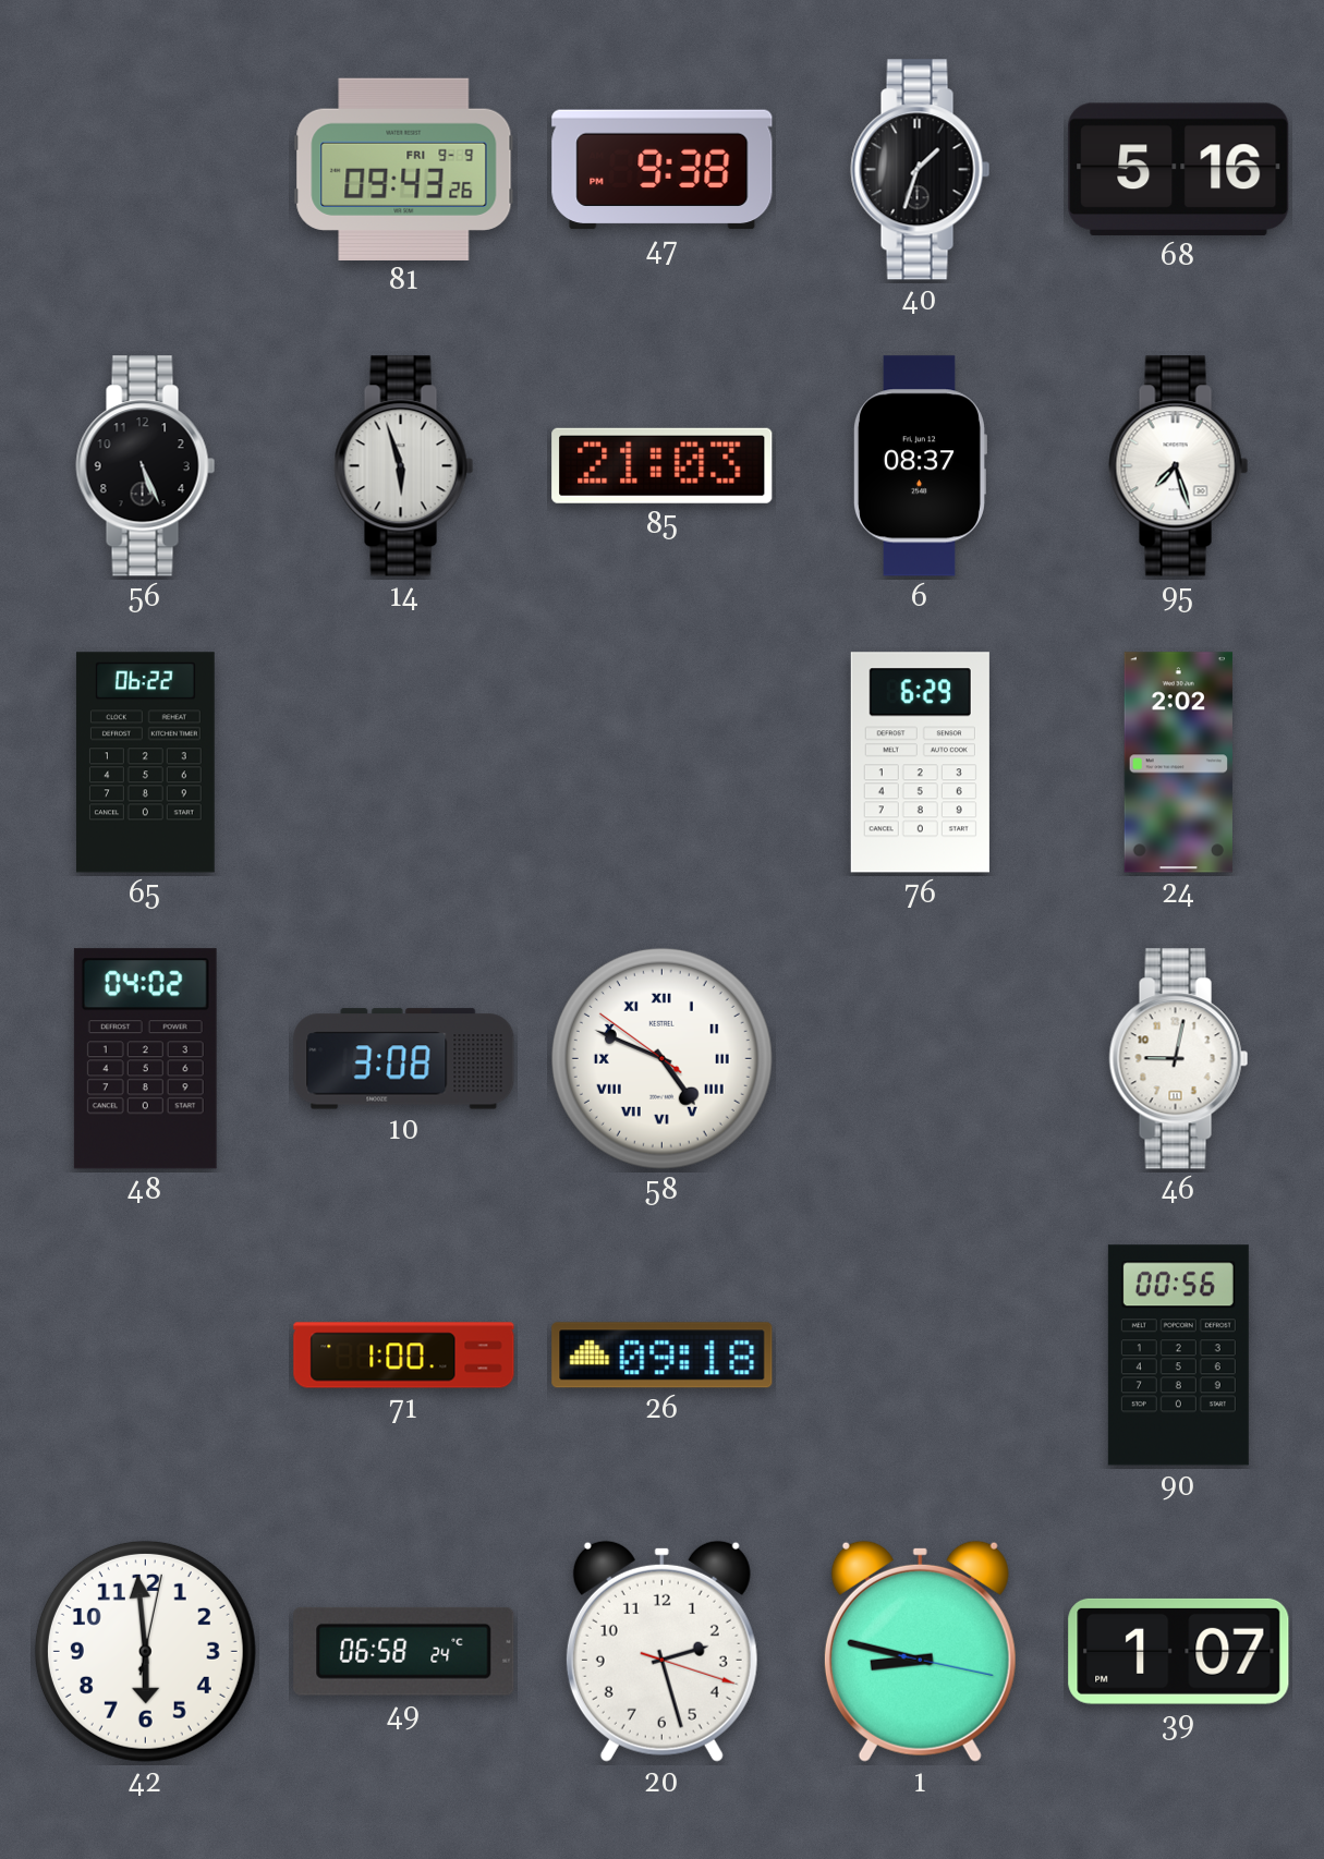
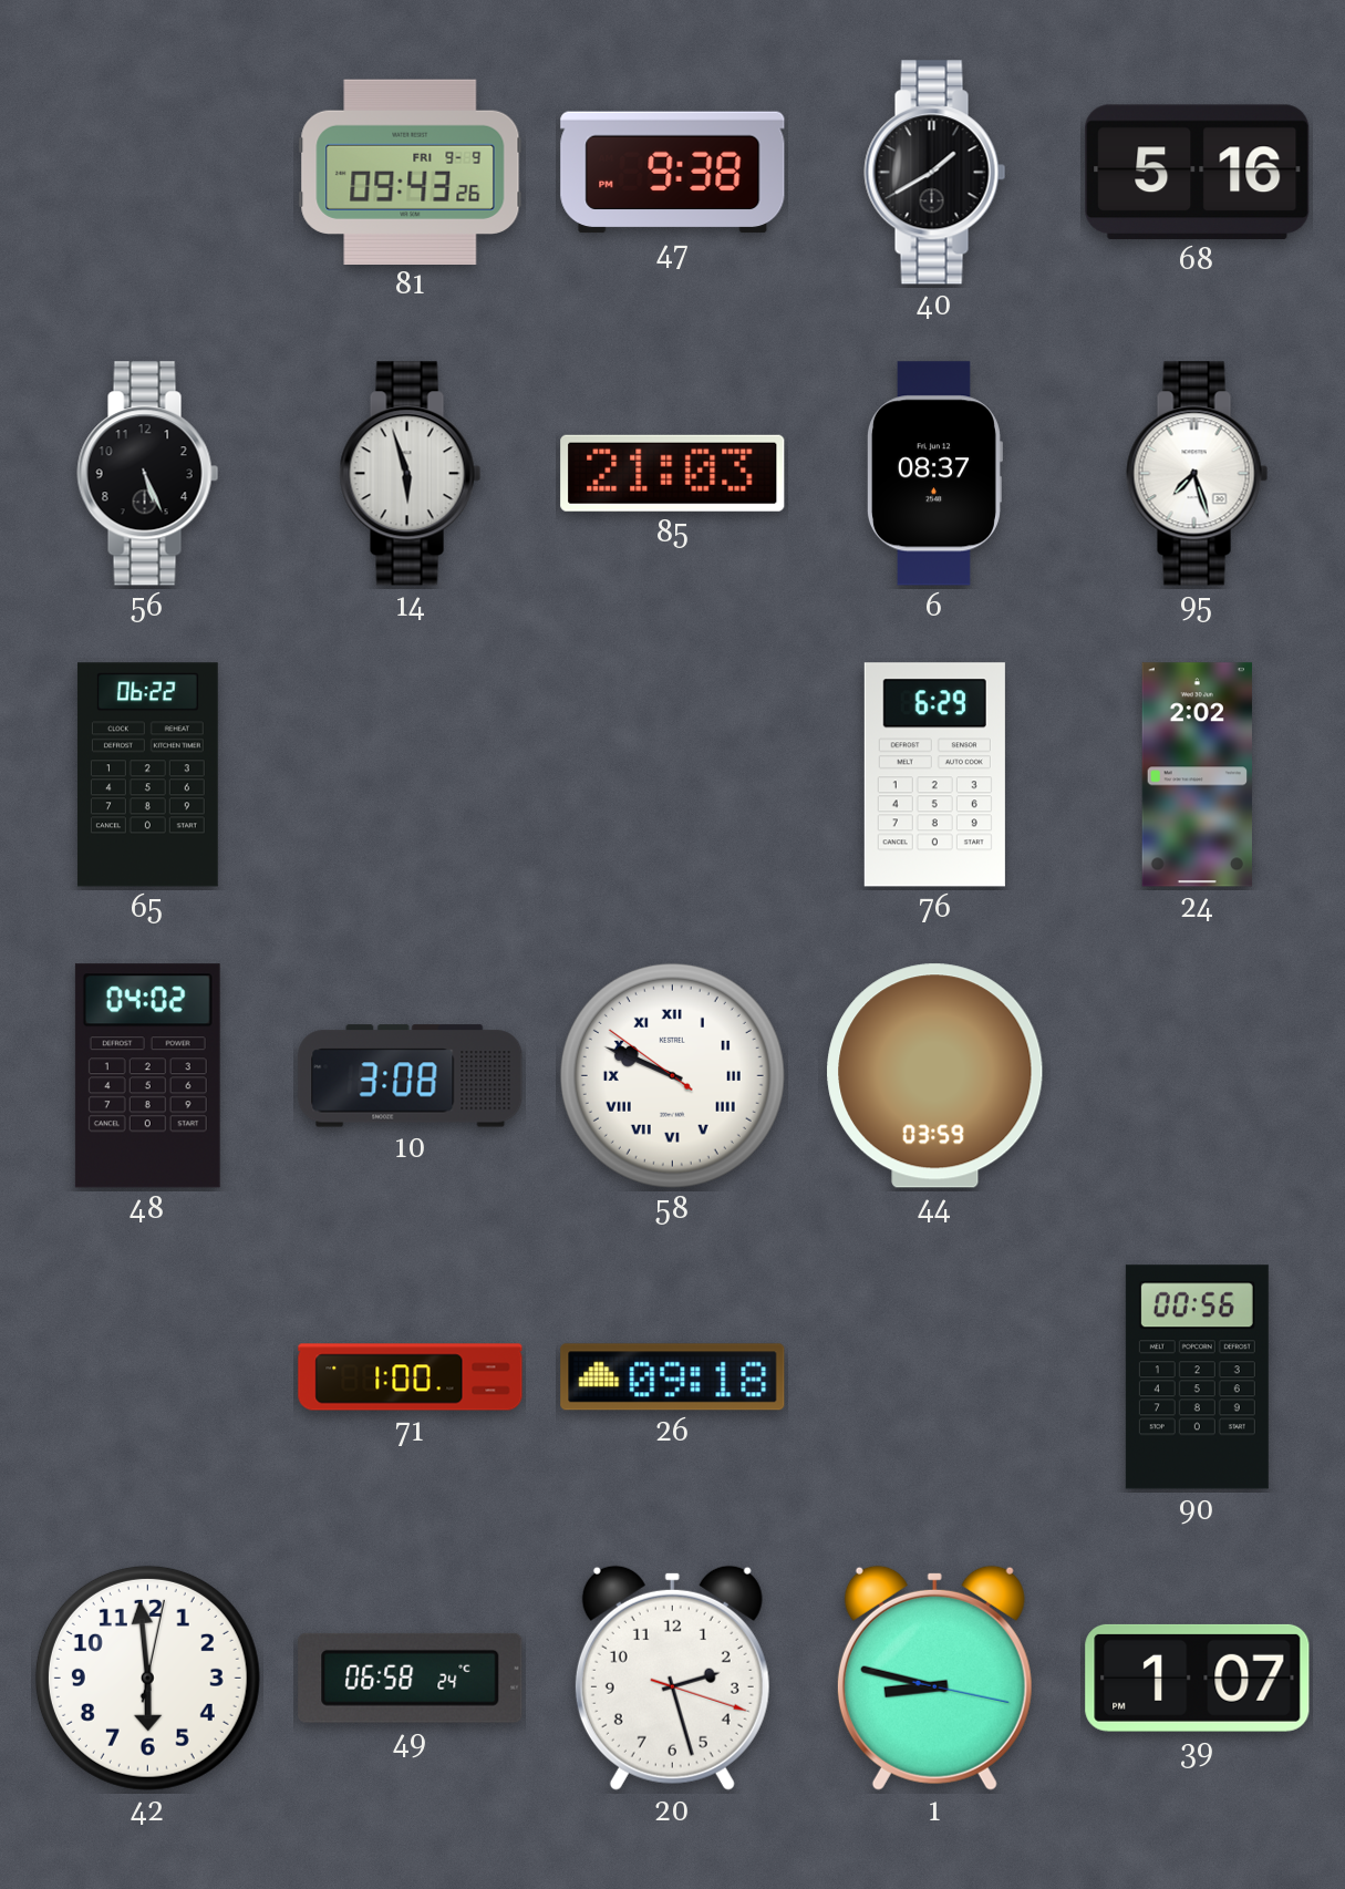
40: 1:33 -> 1:40
58: 4:48 -> 9:48
44: none -> 03:59
46: 9:02 -> none
